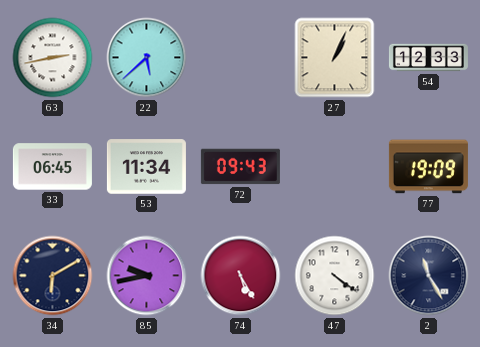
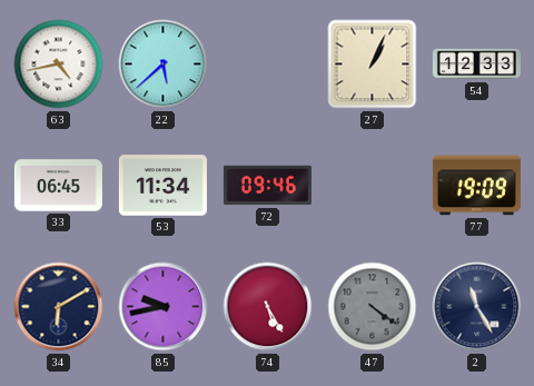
63: 2:43 -> 4:43
72: 09:43 -> 09:46
47 dial: white -> grey
